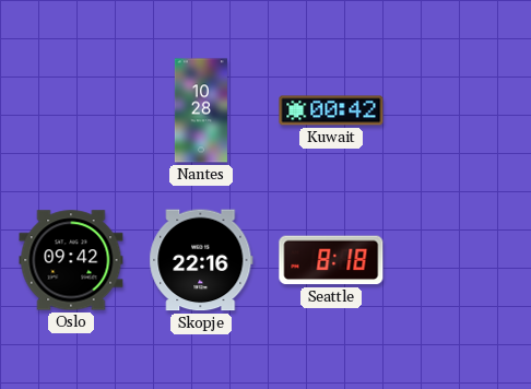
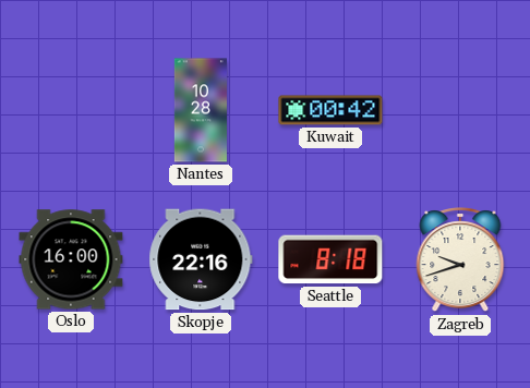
Oslo: 09:42 -> 16:00
Zagreb: none -> 9:42
